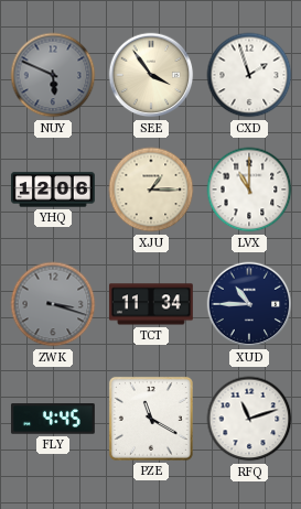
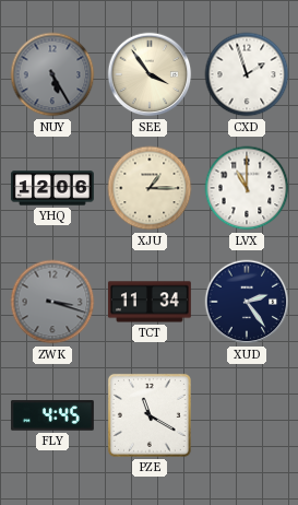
NUY: 5:49 -> 5:25
XUD: 10:45 -> 2:24
RFQ: 11:12 -> none
